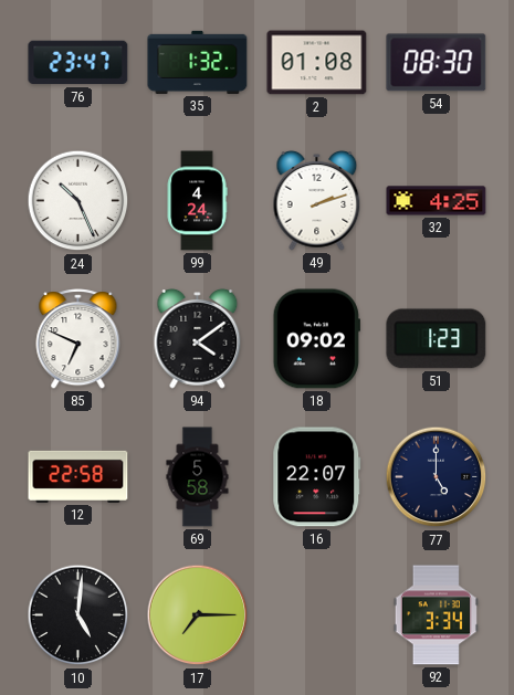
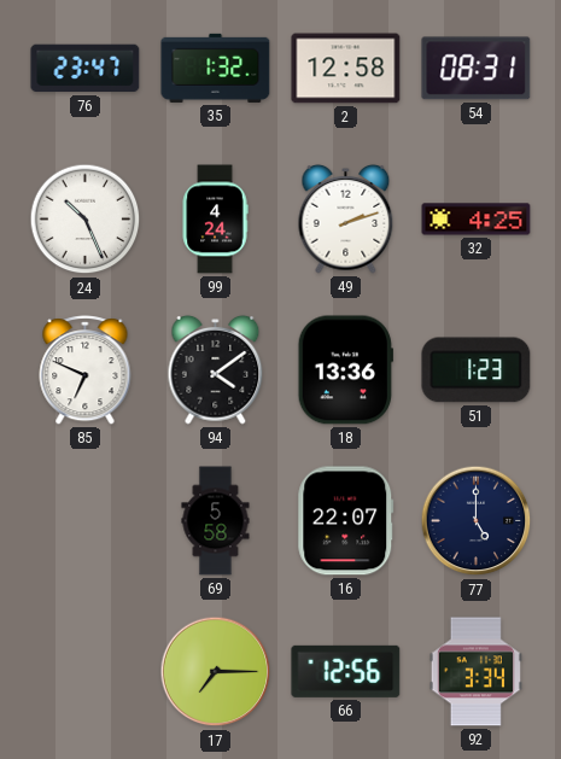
2: 01:08 -> 12:58
54: 08:30 -> 08:31
18: 09:02 -> 13:36
12: 22:58 -> none
10: 5:01 -> none
66: none -> 12:56
